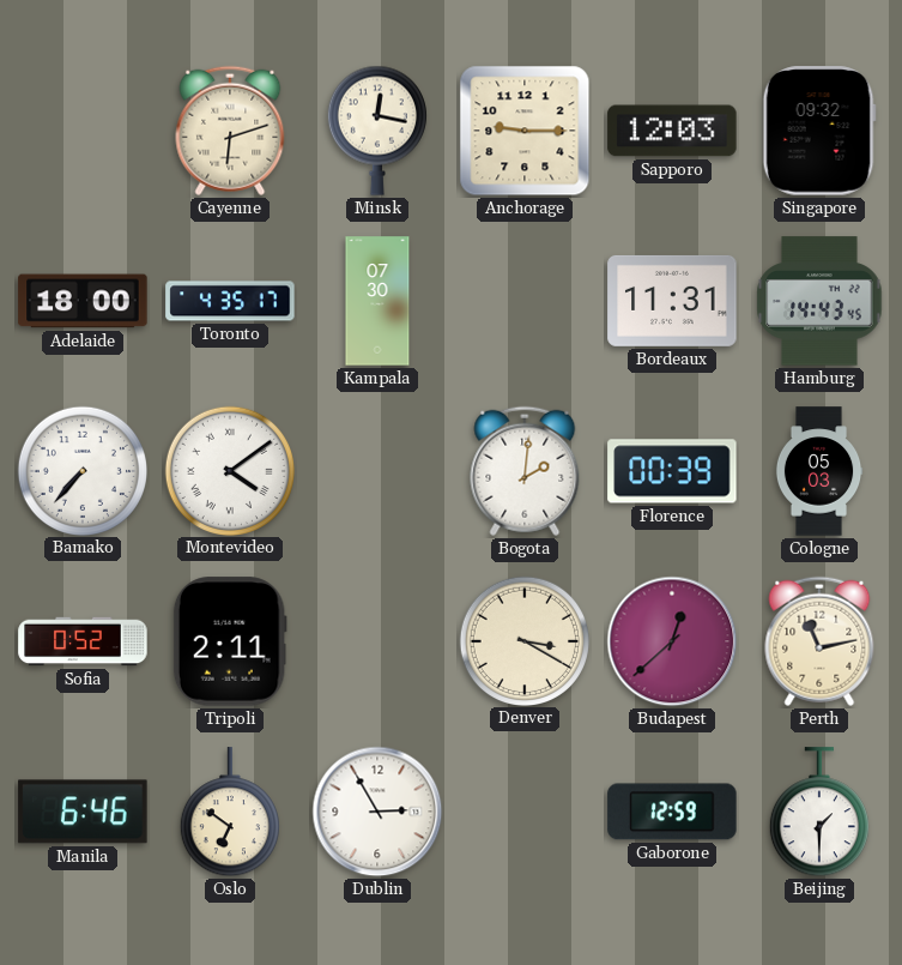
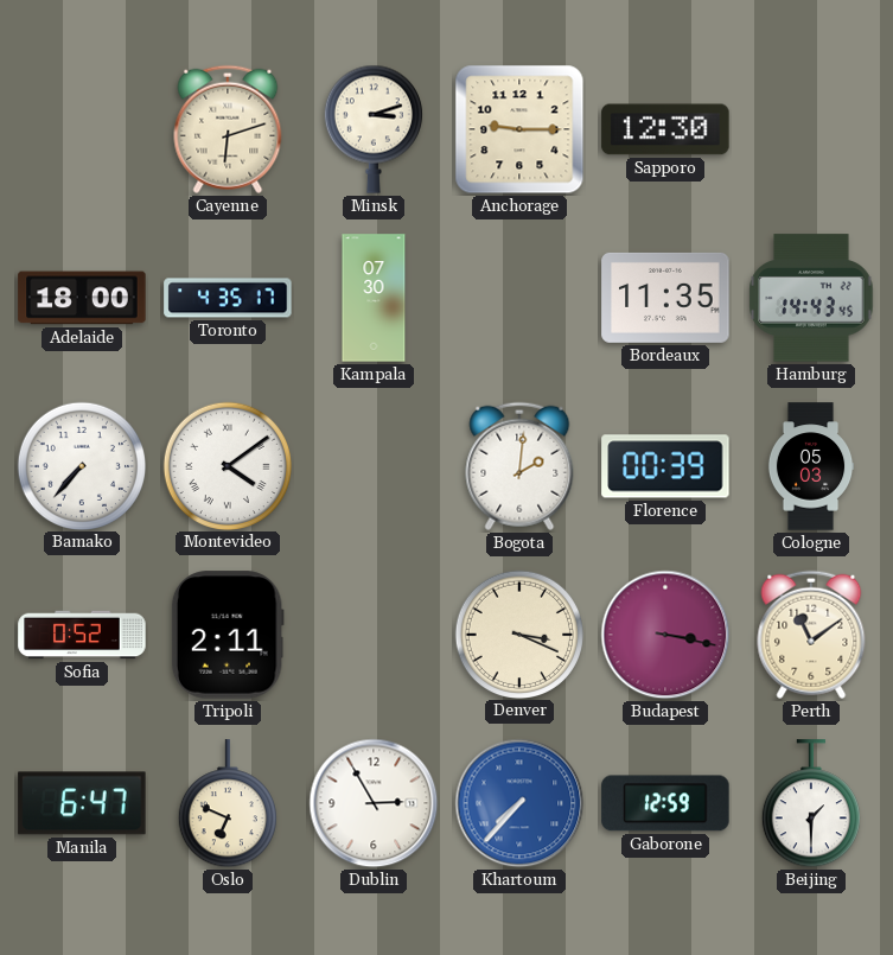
Minsk: 12:17 -> 3:12
Sapporo: 12:03 -> 12:30
Singapore: 09:32 -> none
Bordeaux: 11:31 -> 11:35
Denver: 3:20 -> 3:19
Budapest: 12:38 -> 3:17
Perth: 11:13 -> 11:09
Manila: 6:46 -> 6:47
Oslo: 6:51 -> 6:49
Khartoum: none -> 7:37
